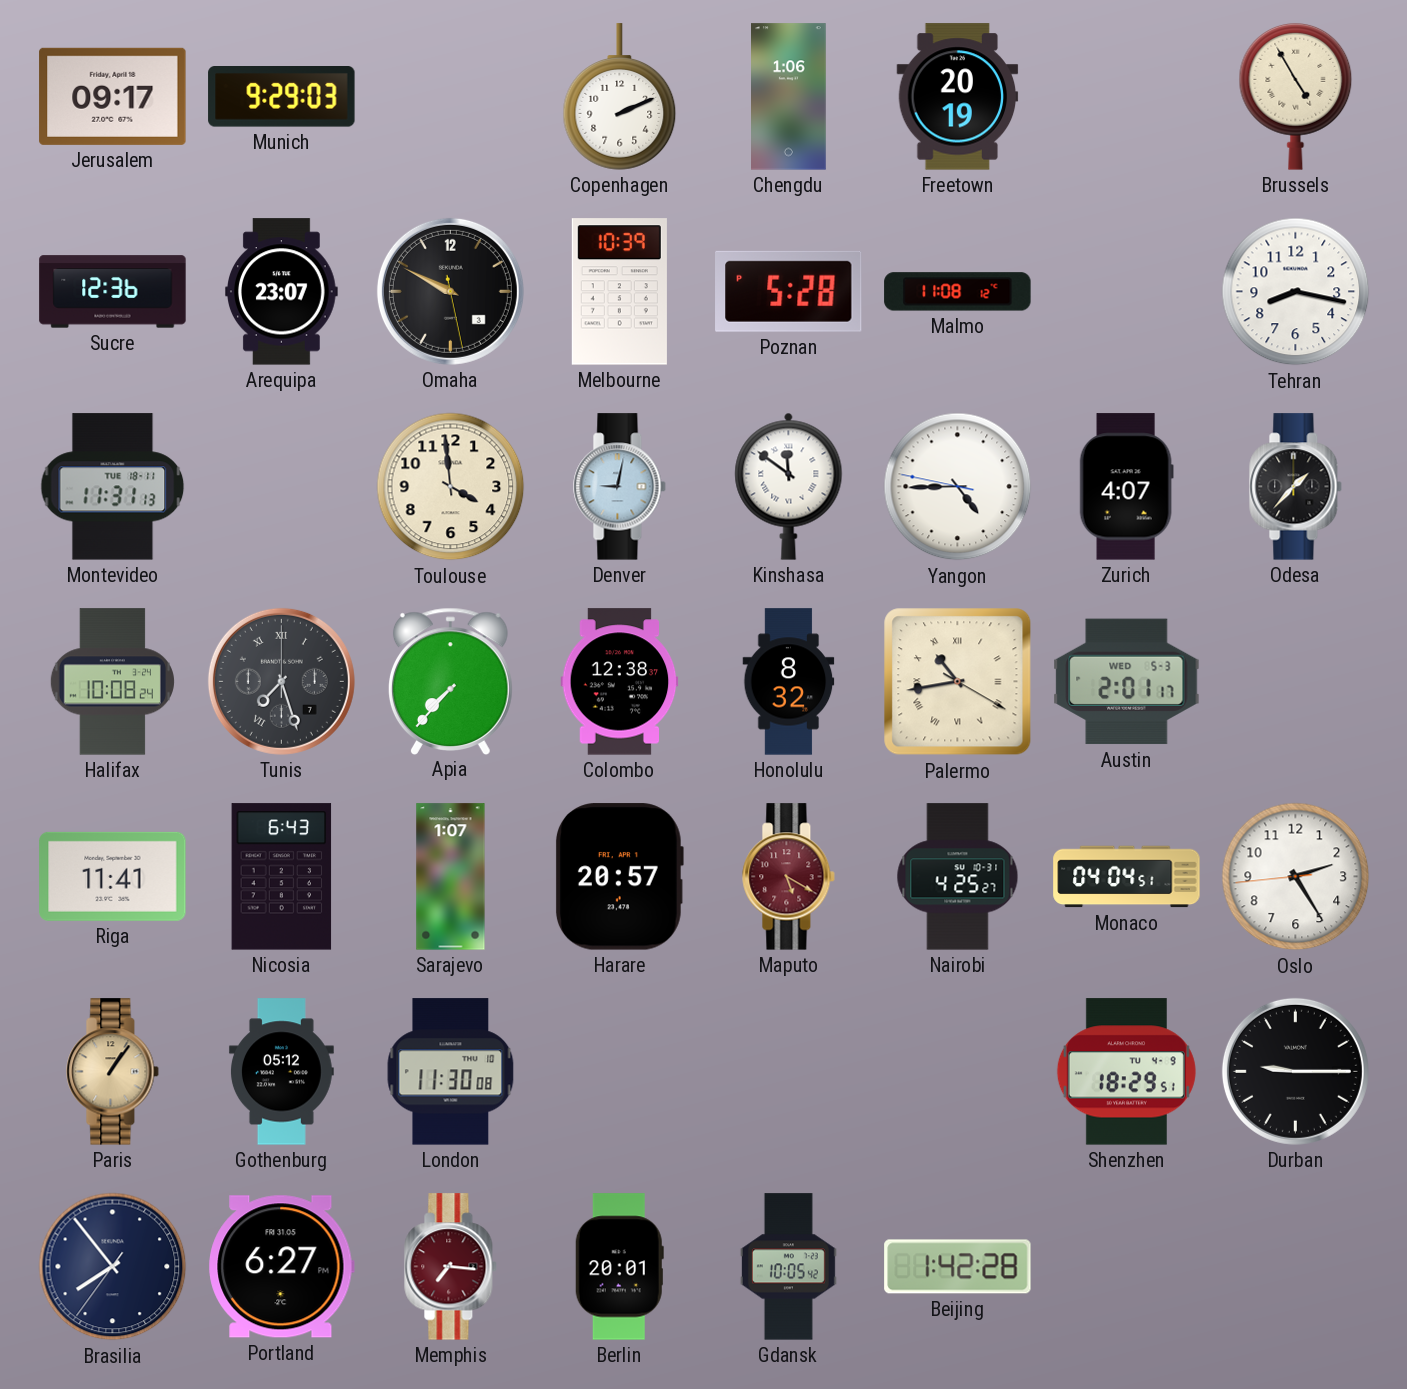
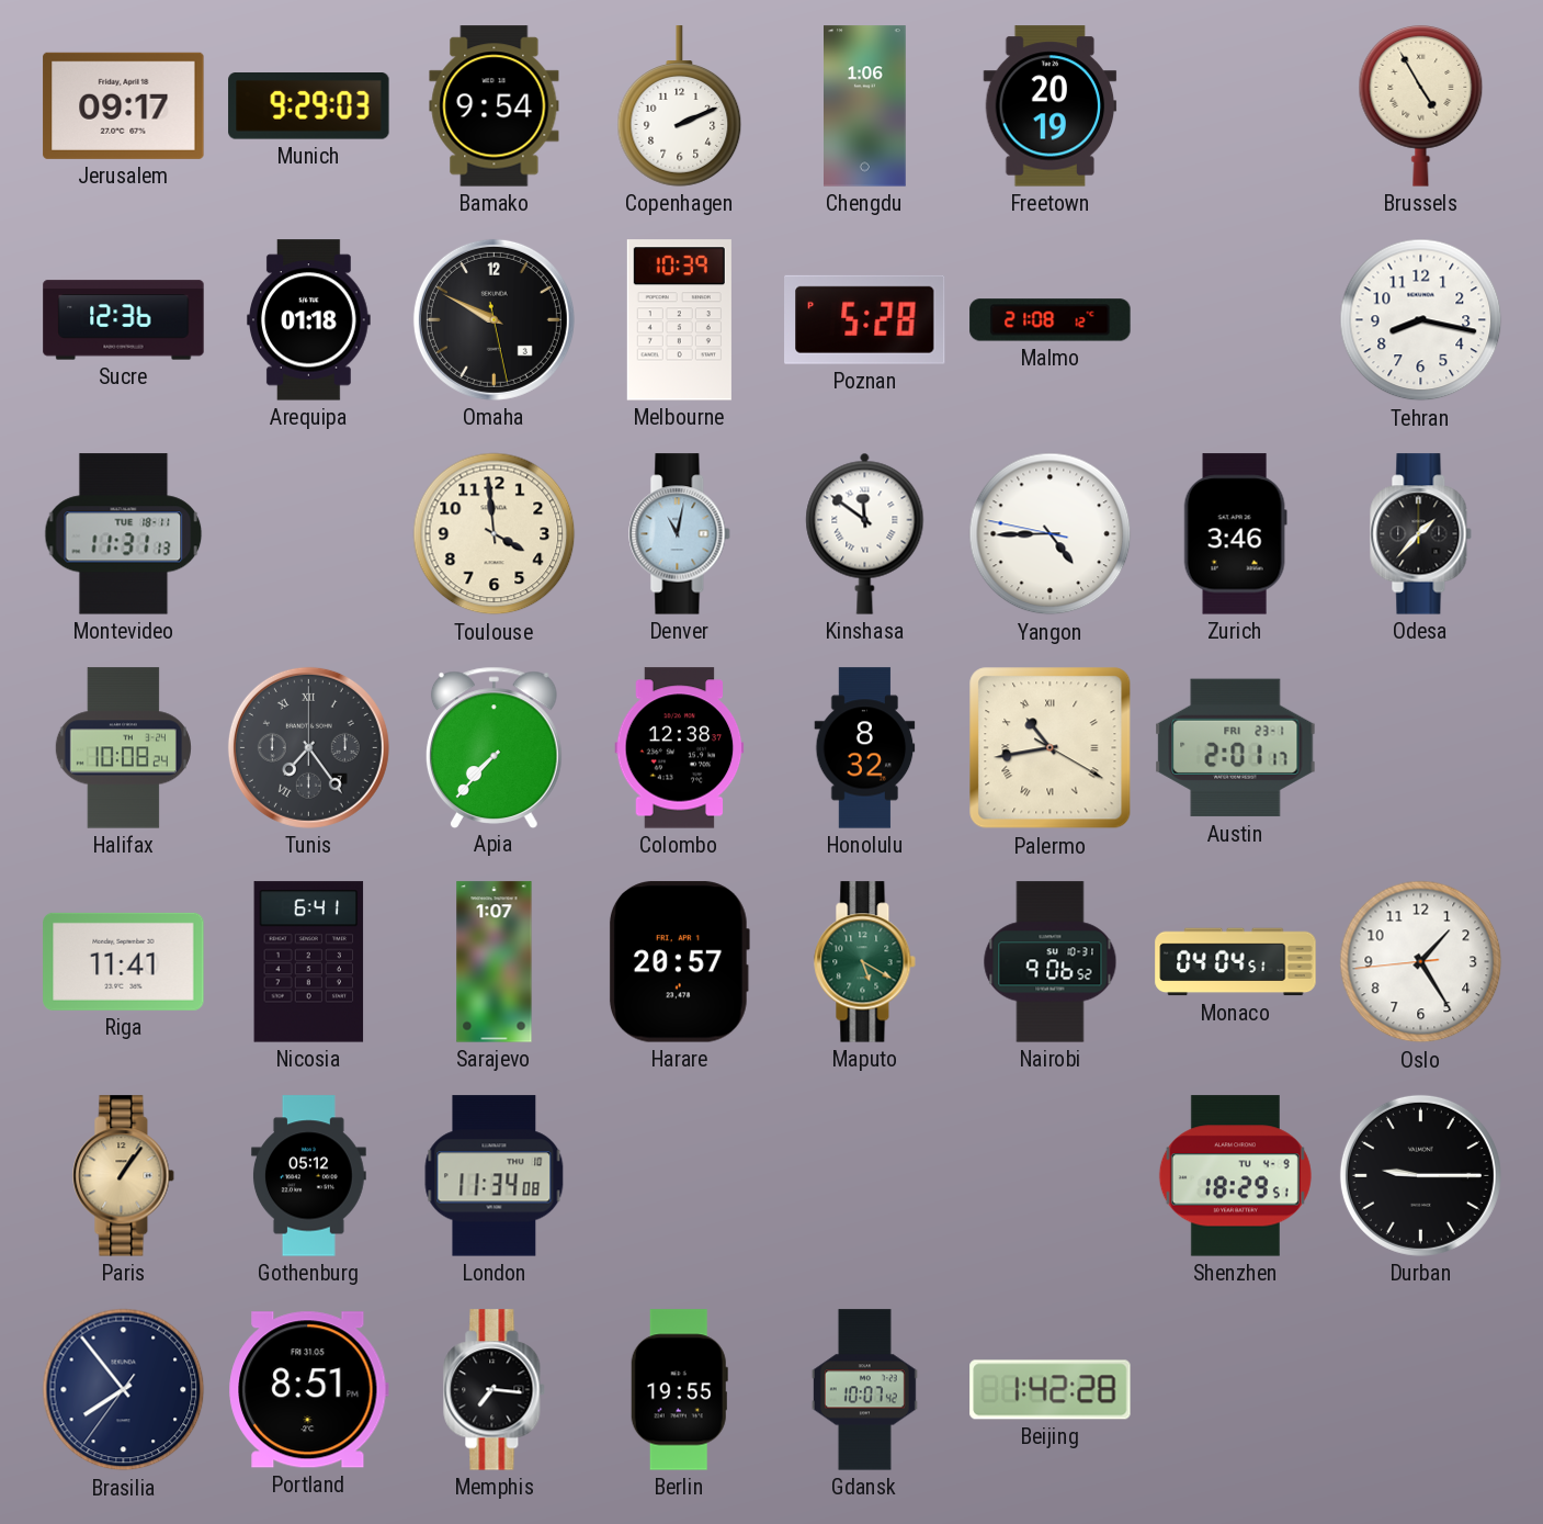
Bamako: none -> 9:54
Arequipa: 23:07 -> 01:18
Malmo: 11:08 -> 21:08
Denver: 9:02 -> 11:02
Zurich: 4:07 -> 3:46
Tunis: 7:27 -> 7:24
Austin date: WED 5-3 -> FRI 23-1
Nicosia: 6:43 -> 6:41
Maputo dial: burgundy -> green
Nairobi: 4:25 -> 9:06
Oslo: 2:24 -> 1:24
London: 11:30 -> 11:34
Portland: 6:27 -> 8:51
Memphis dial: burgundy -> black
Berlin: 20:01 -> 19:55
Gdansk: 10:05 -> 10:07
